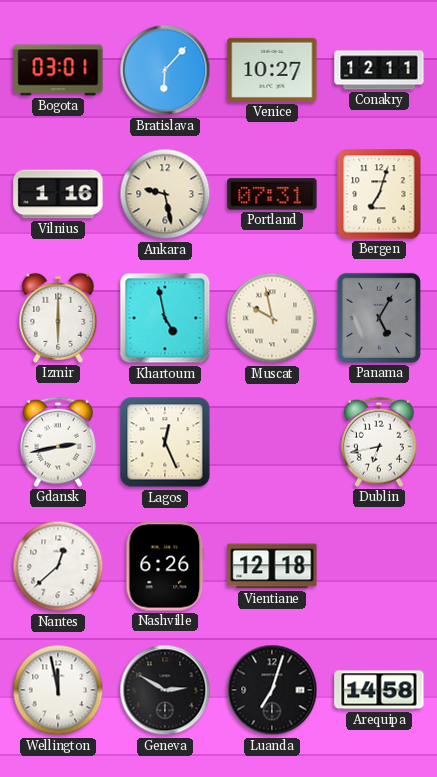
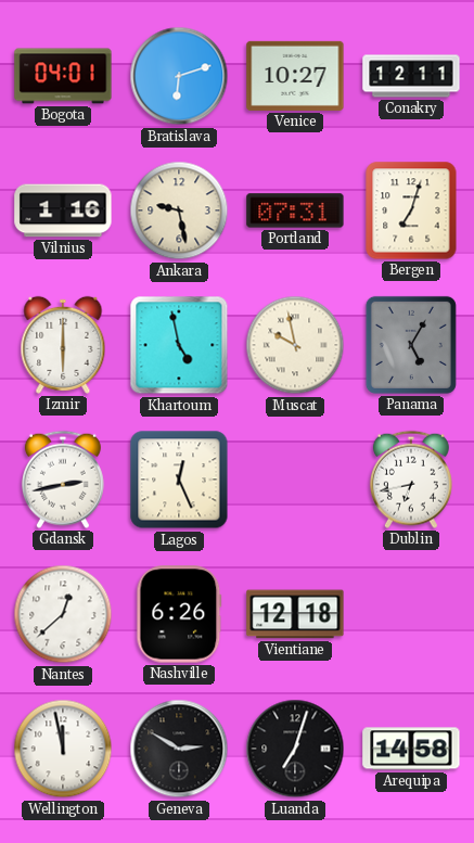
Bogota: 03:01 -> 04:01
Bratislava: 6:07 -> 6:12
